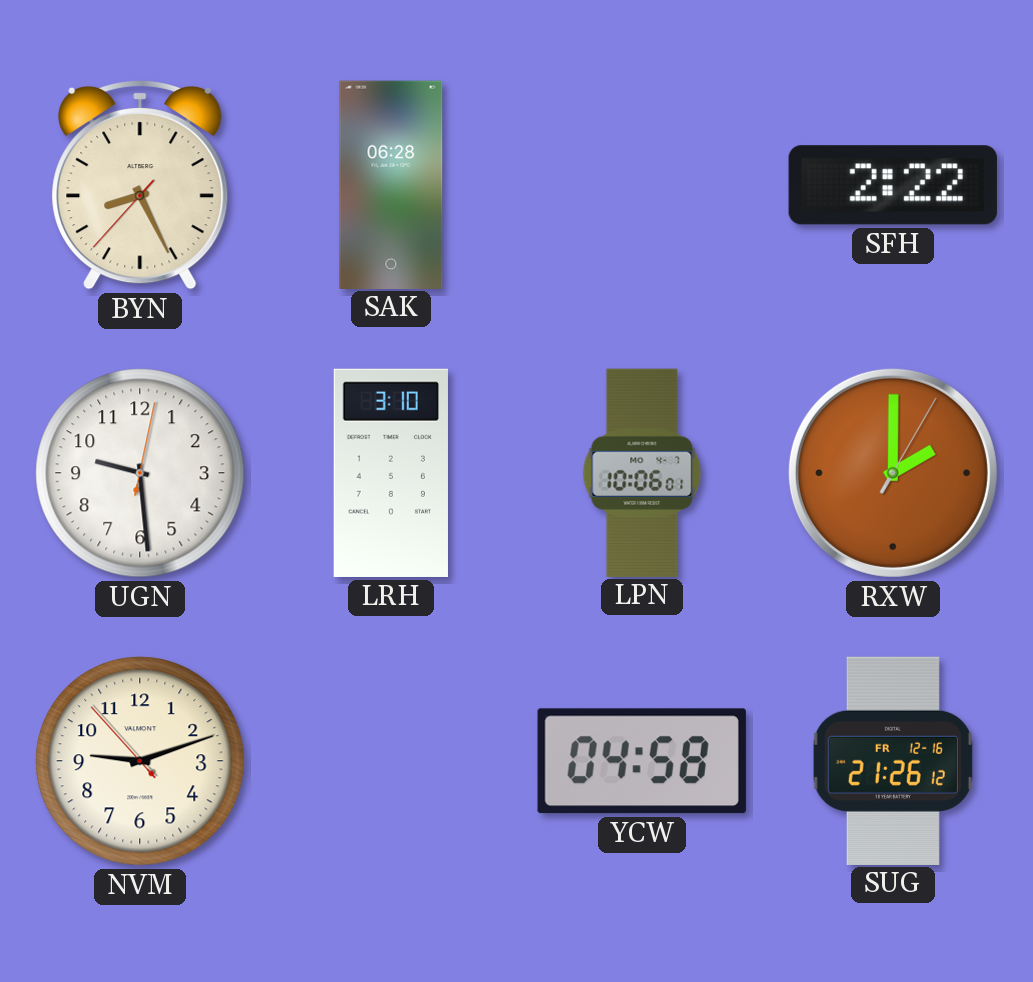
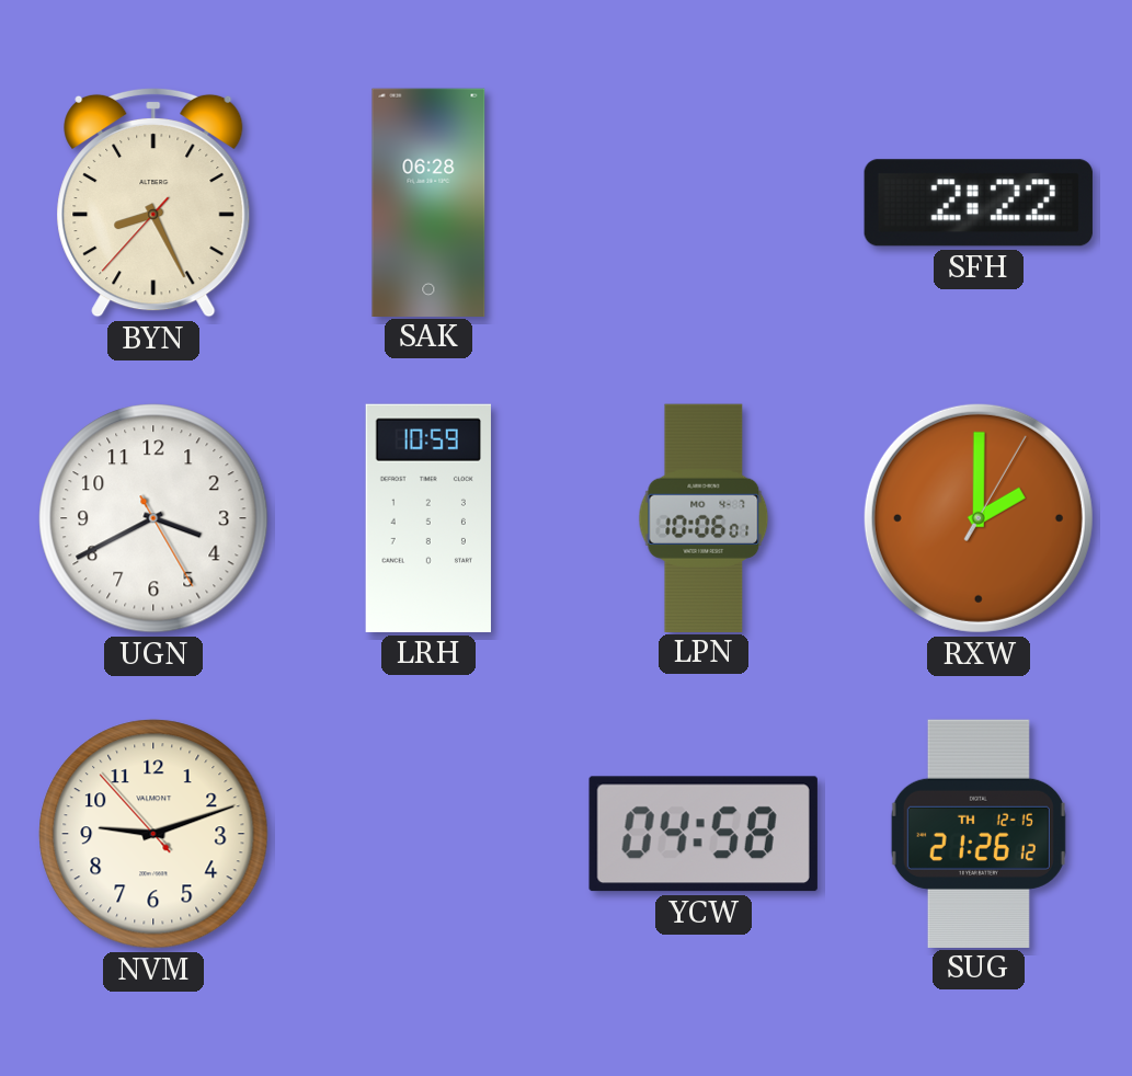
UGN: 9:29 -> 3:40
LRH: 3:10 -> 10:59
SUG date: FR 12-16 -> TH 12-15
